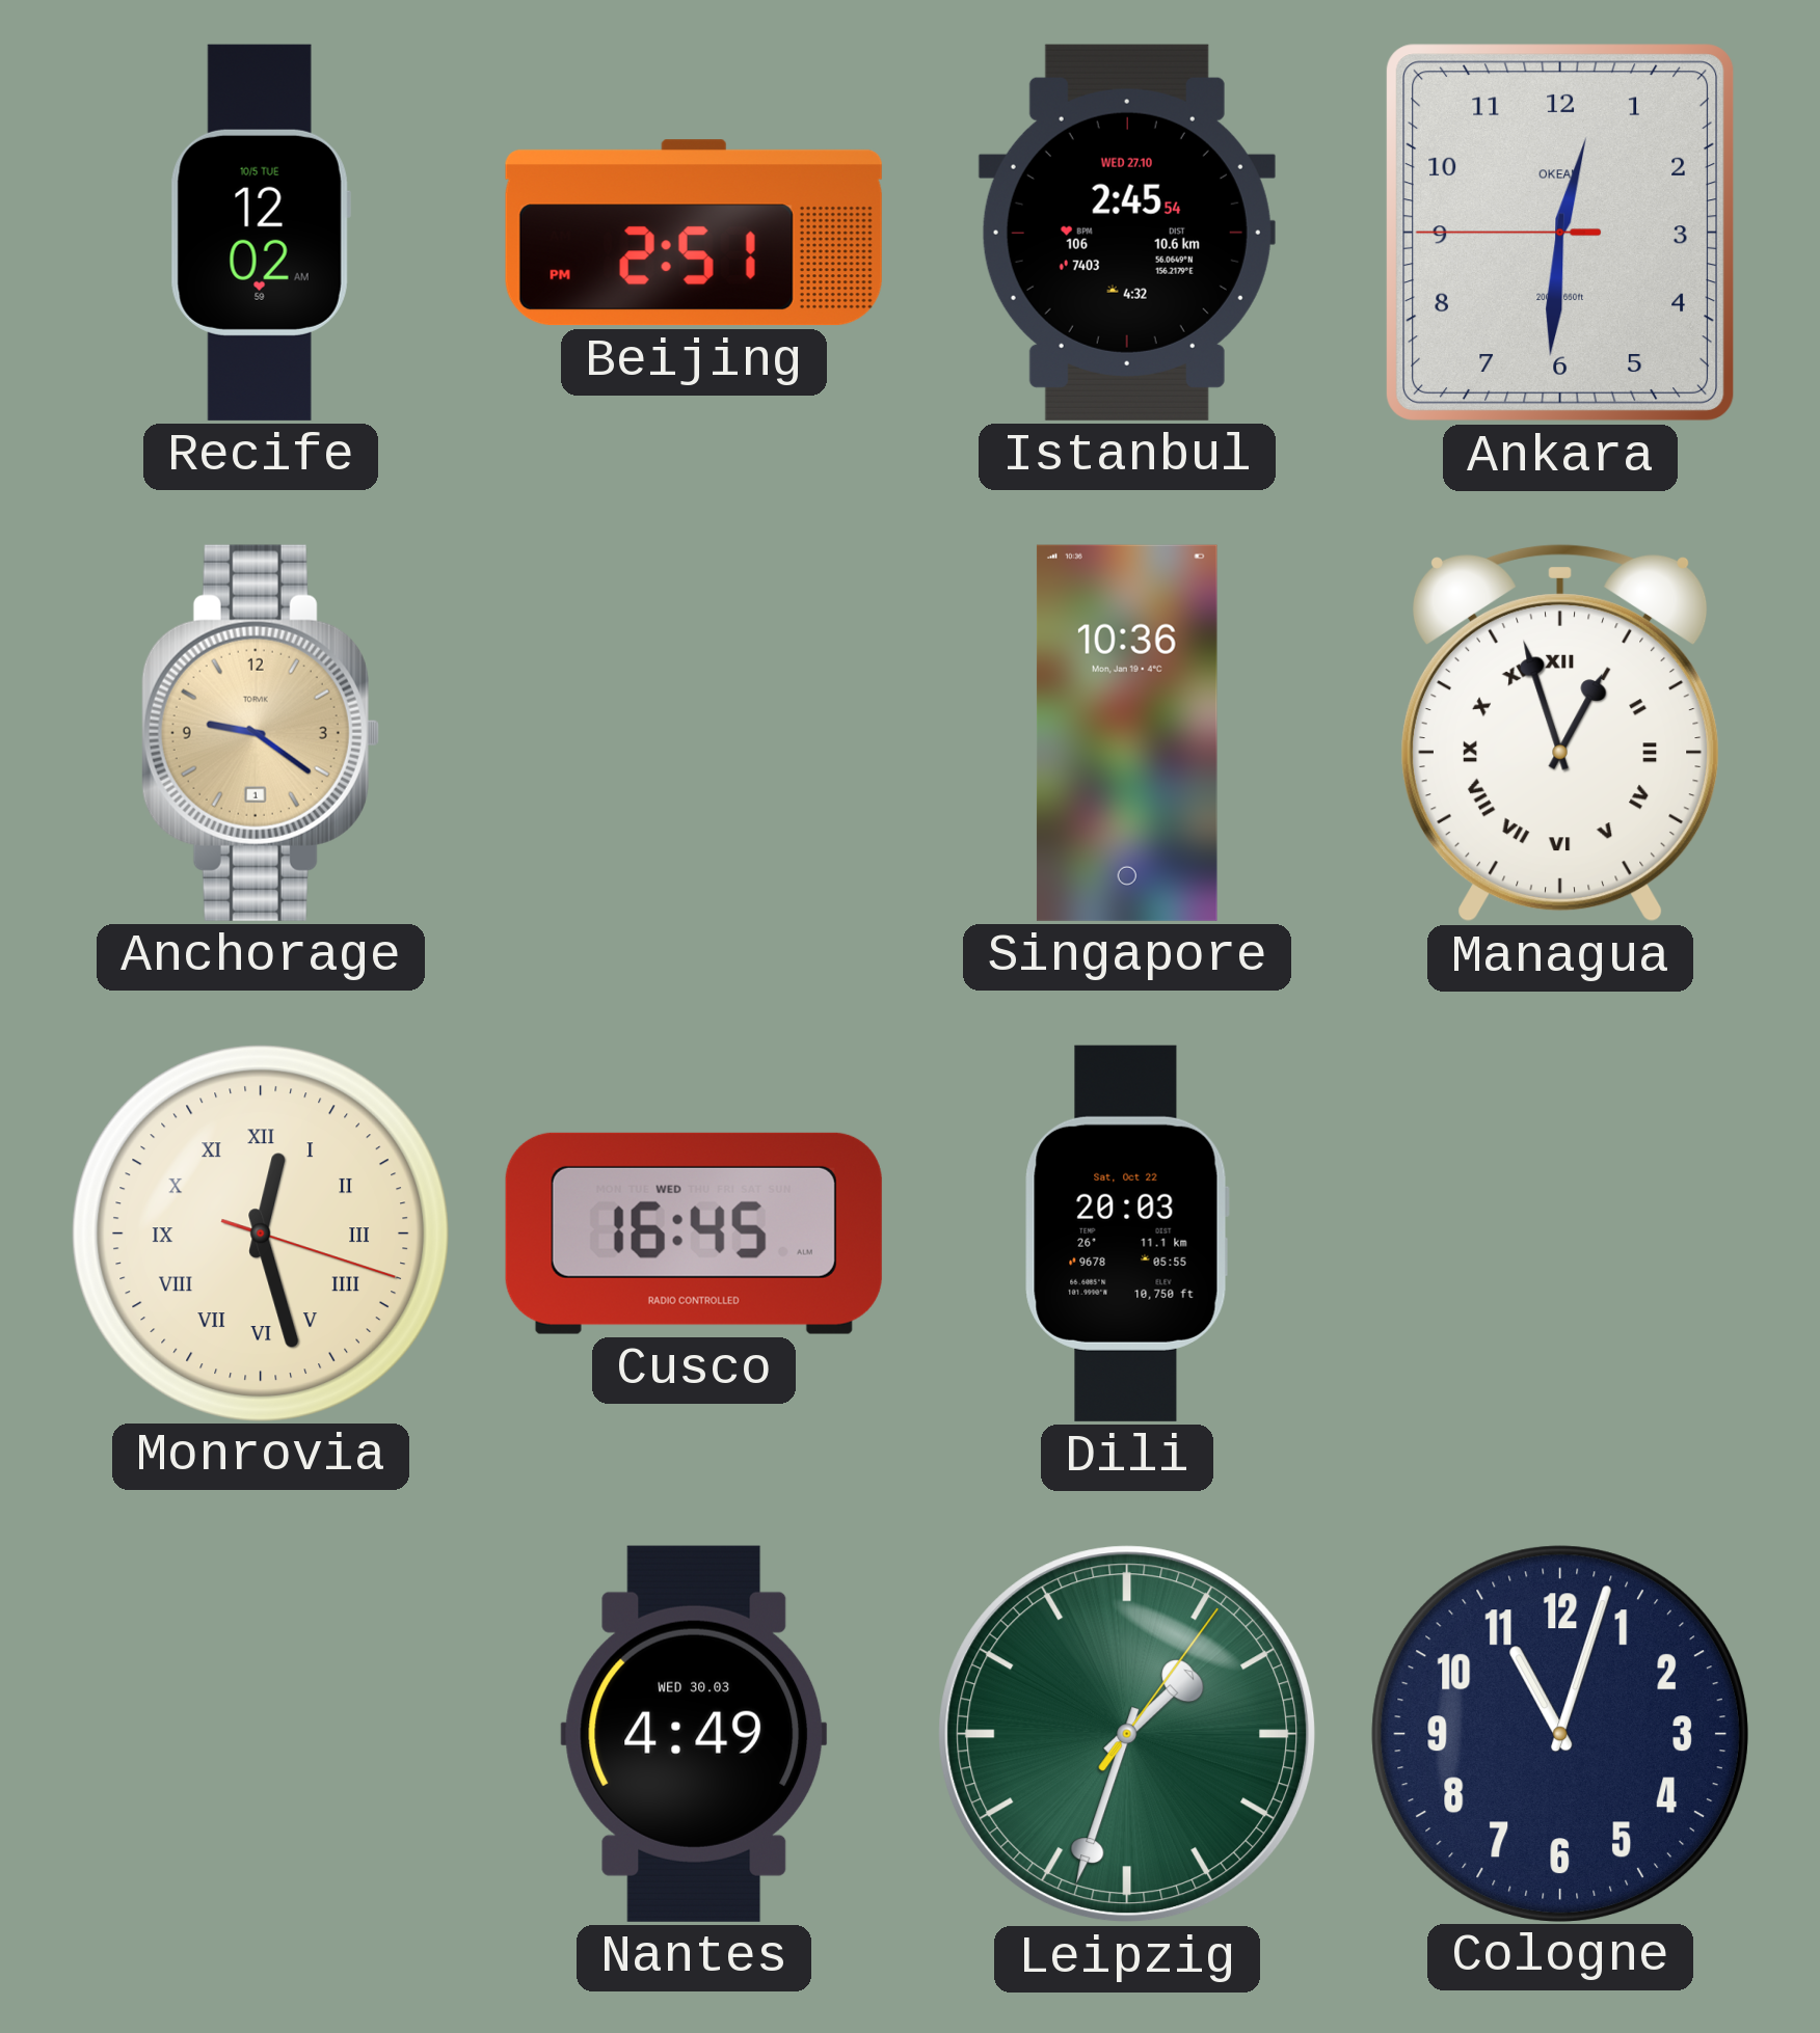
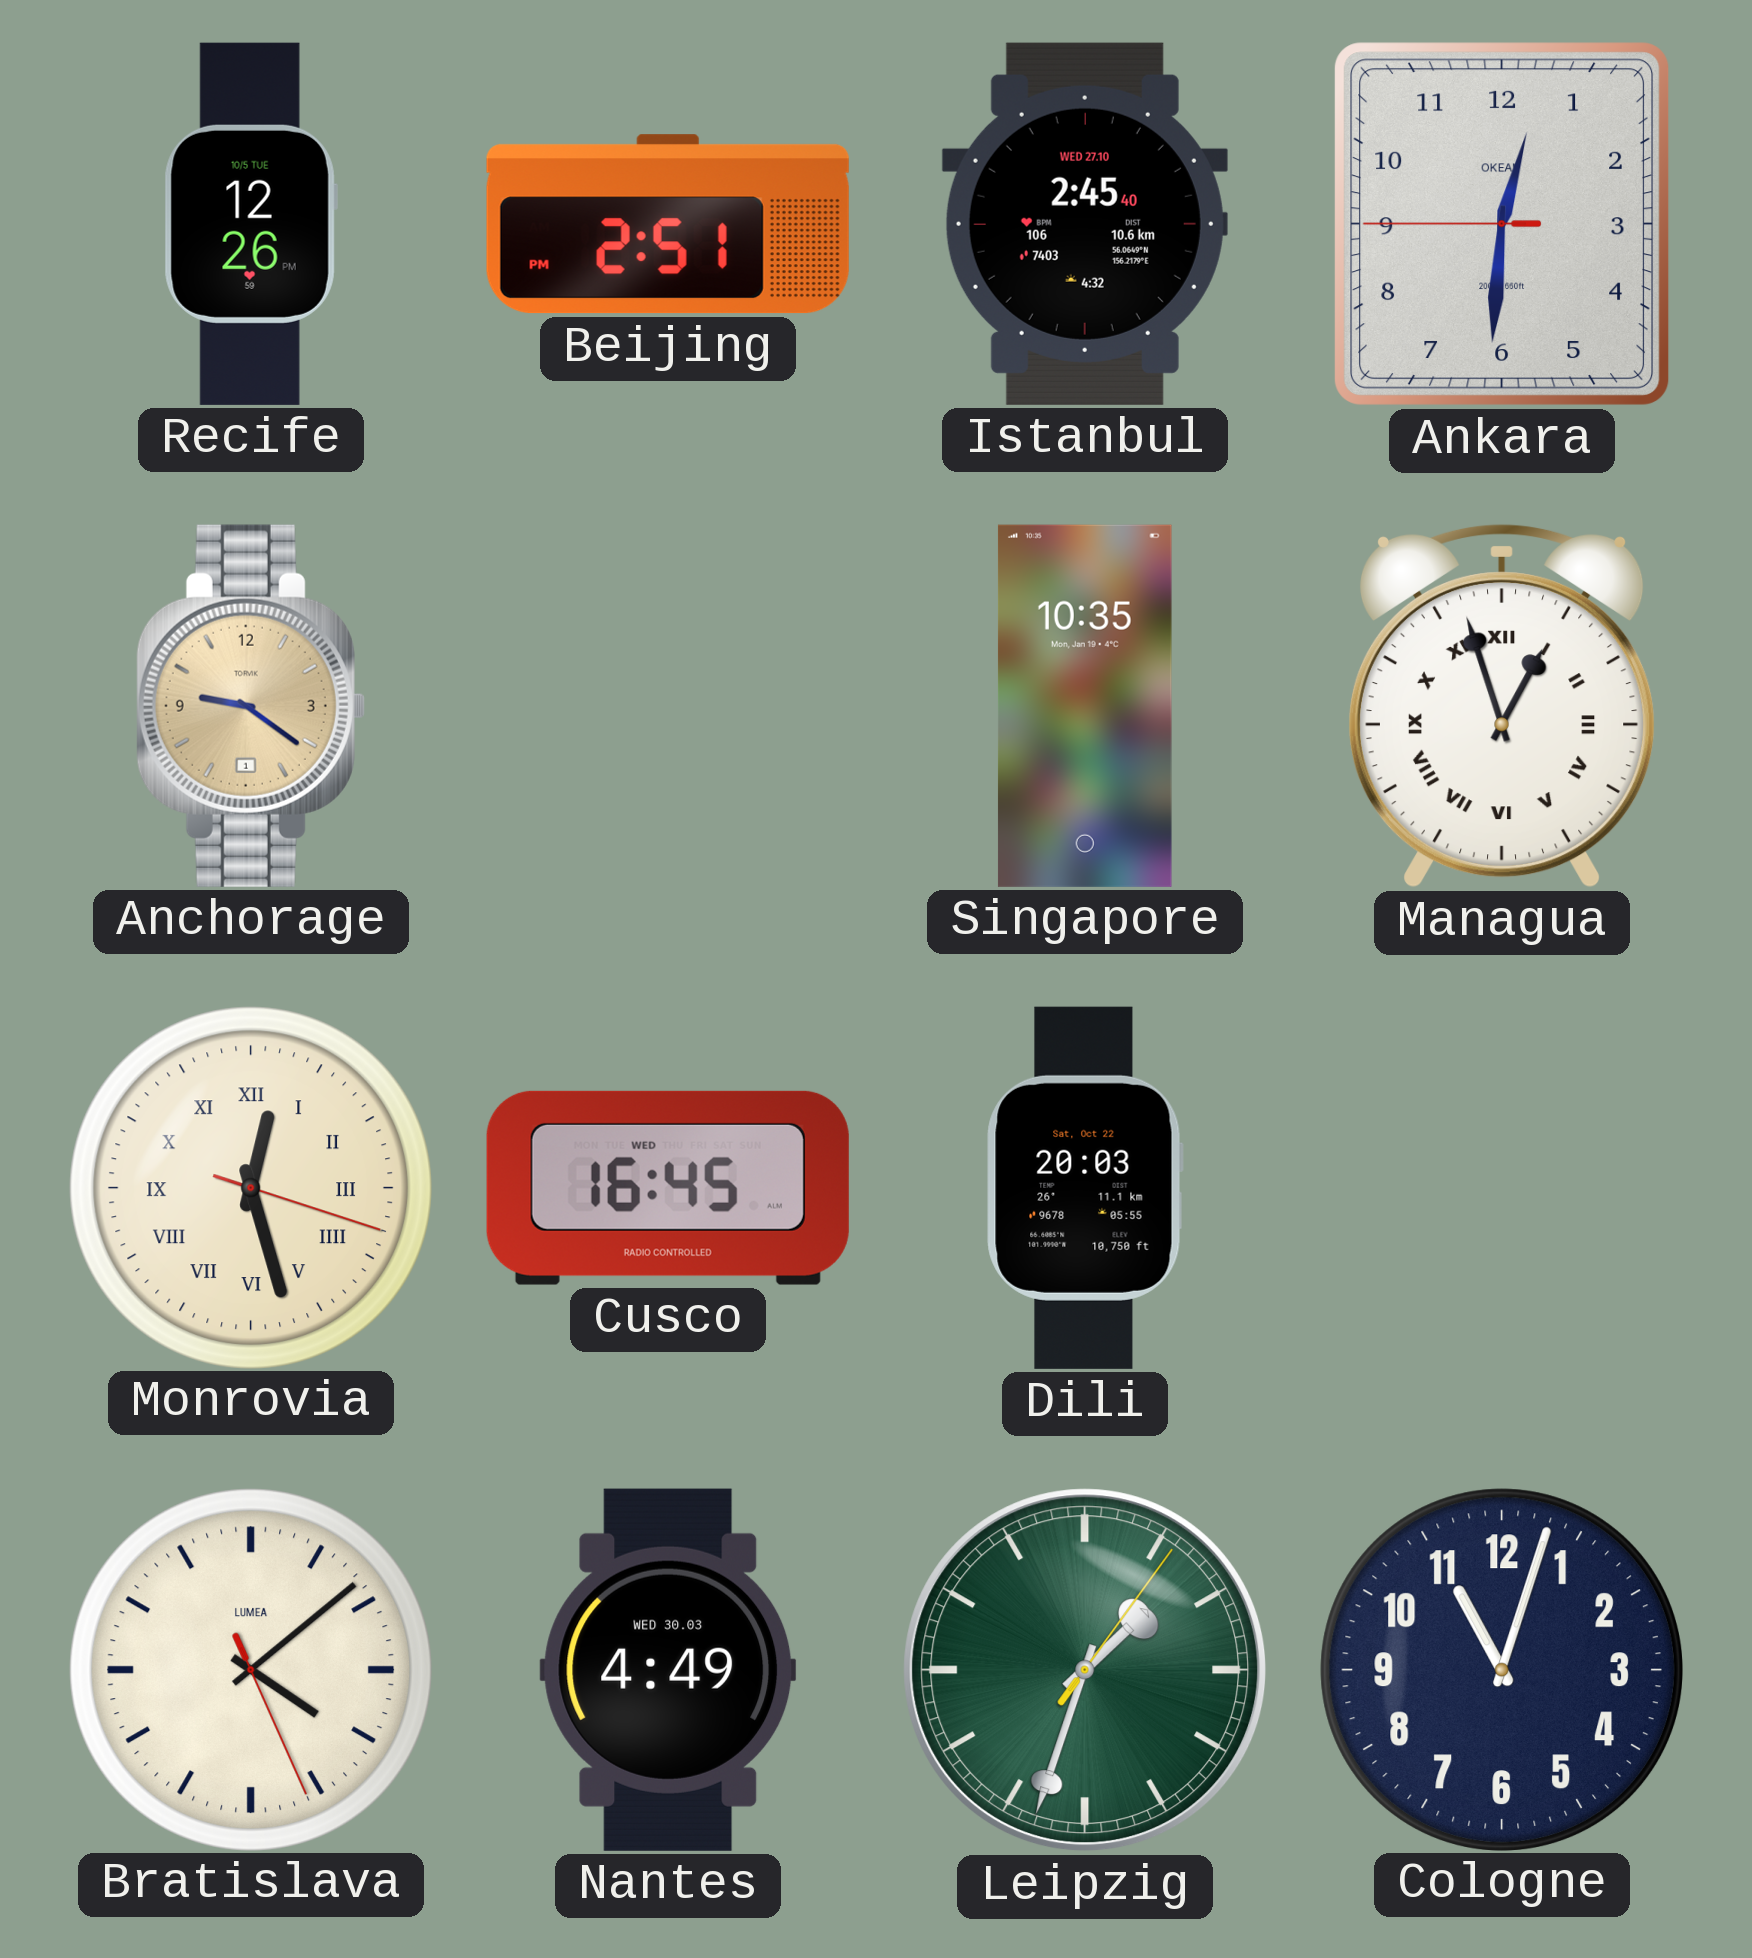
Recife: 12:02 -> 12:26
Istanbul: 2:45:54 -> 2:45:40
Singapore: 10:36 -> 10:35
Bratislava: none -> 4:08
